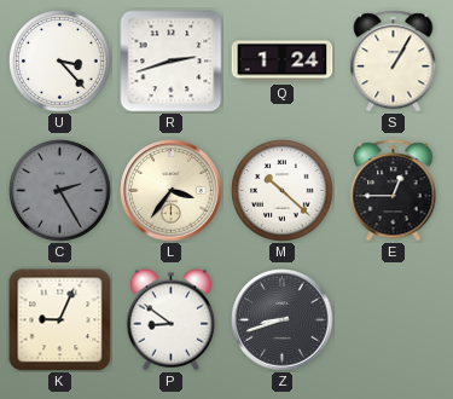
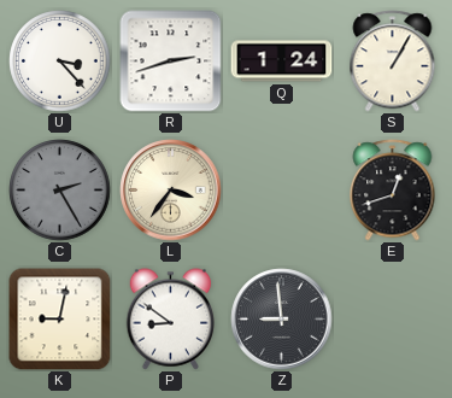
M: 10:22 -> none
E: 12:45 -> 12:42
K: 9:04 -> 9:02
Z: 8:42 -> 8:59
